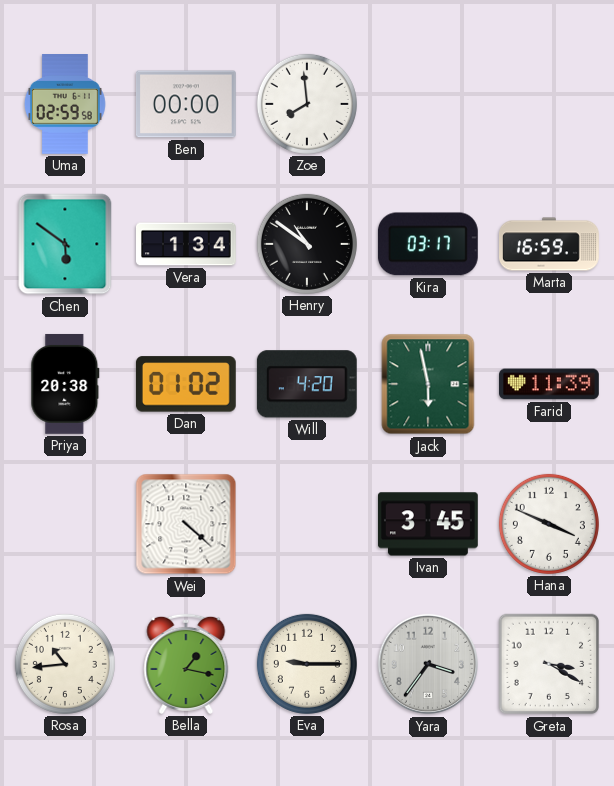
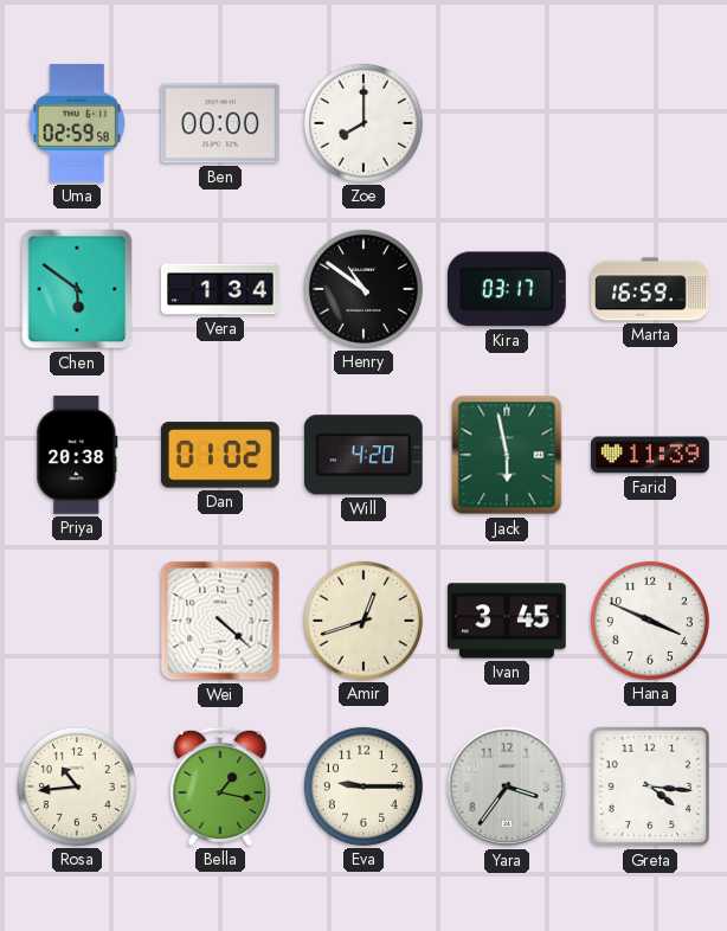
Zoe: 7:59 -> 8:00
Amir: none -> 12:42
Greta: 3:20 -> 4:16
